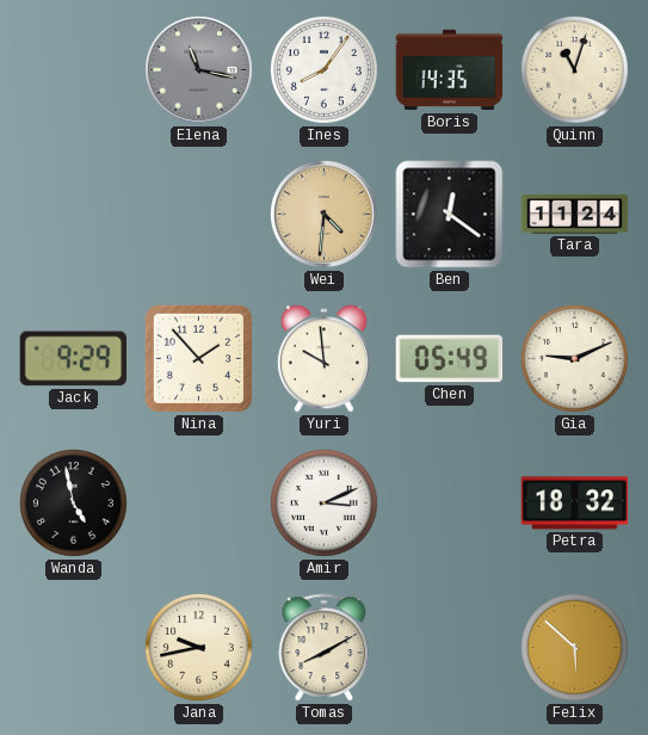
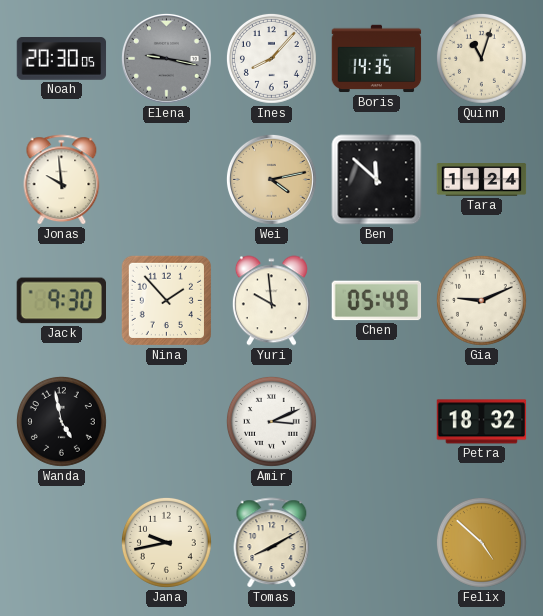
Noah: none -> 20:30
Elena: 11:17 -> 9:17
Ines: 8:06 -> 8:07
Jonas: none -> 9:59
Wei: 4:31 -> 4:13
Ben: 12:21 -> 11:52
Jack: 9:29 -> 9:30
Felix: 5:52 -> 4:52
